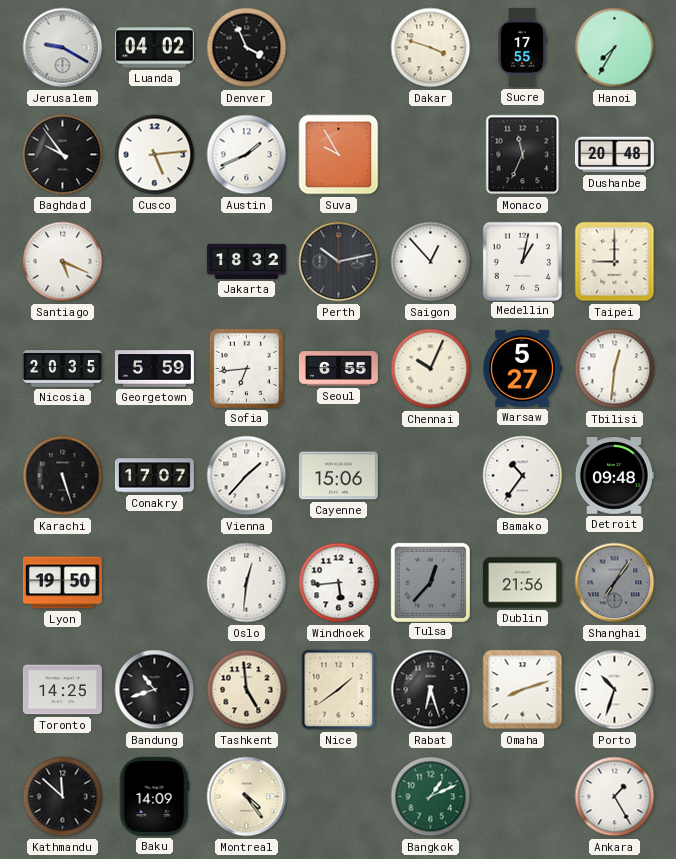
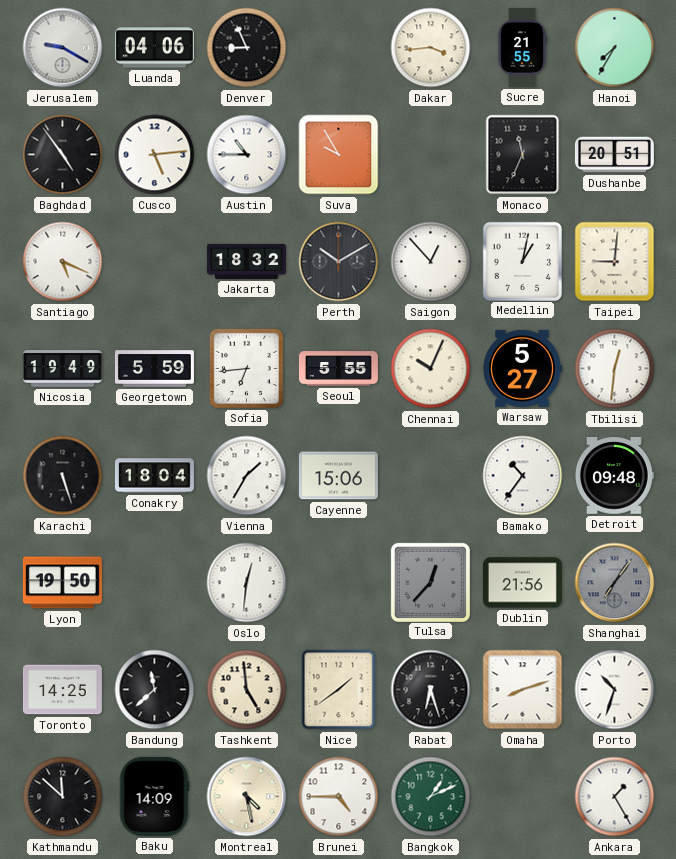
Luanda: 04:02 -> 04:06
Denver: 3:56 -> 8:56
Dakar: 3:48 -> 3:44
Sucre: 17:55 -> 21:55
Baghdad: 9:54 -> 4:54
Austin: 1:41 -> 10:45
Dushanbe: 20:48 -> 20:51
Perth: 10:13 -> 10:10
Taipei: 9:00 -> 9:01
Nicosia: 20:35 -> 19:49
Seoul: 6:55 -> 5:55
Conakry: 17:07 -> 18:04
Vienna: 1:37 -> 1:35
Windhoek: 5:44 -> none
Bandung: 10:42 -> 11:38
Montreal: 4:24 -> 4:28
Brunei: none -> 4:45
